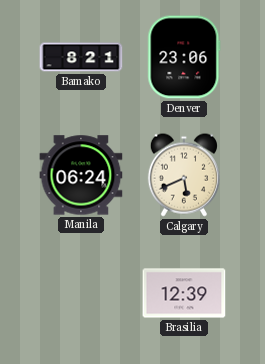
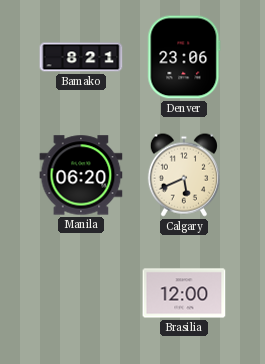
Manila: 06:24 -> 06:20
Brasilia: 12:39 -> 12:00
